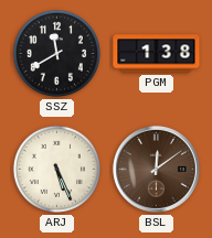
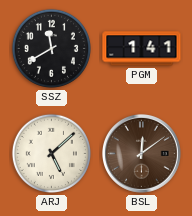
PGM: 1:38 -> 1:41
ARJ: 5:26 -> 5:08
